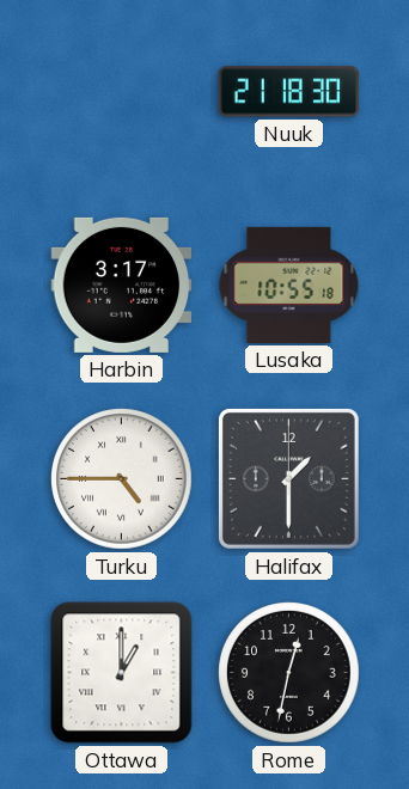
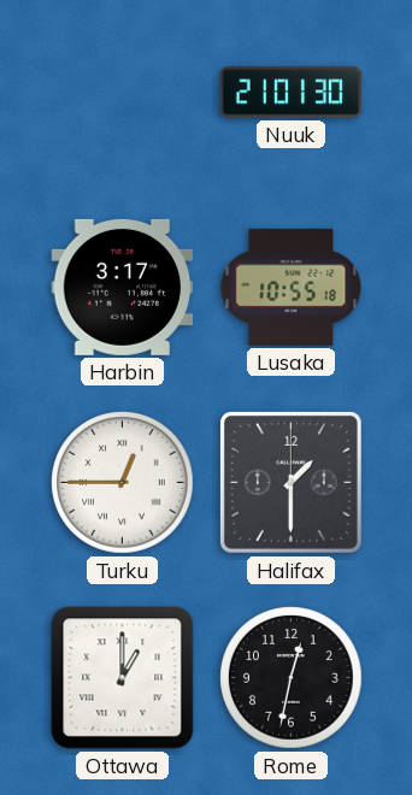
Nuuk: 21:18 -> 21:01
Turku: 4:45 -> 12:45
